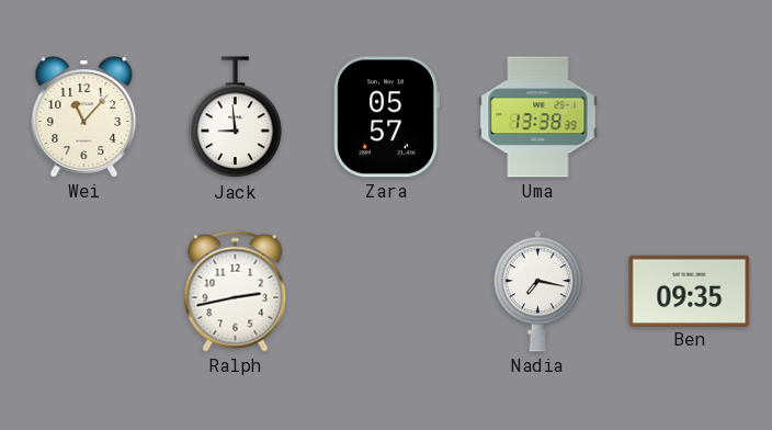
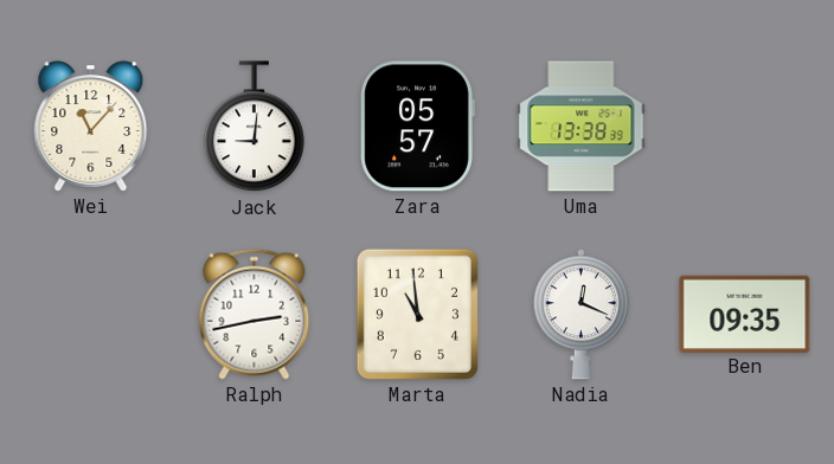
Jack: 8:59 -> 9:01
Marta: none -> 10:59
Nadia: 7:17 -> 12:19
